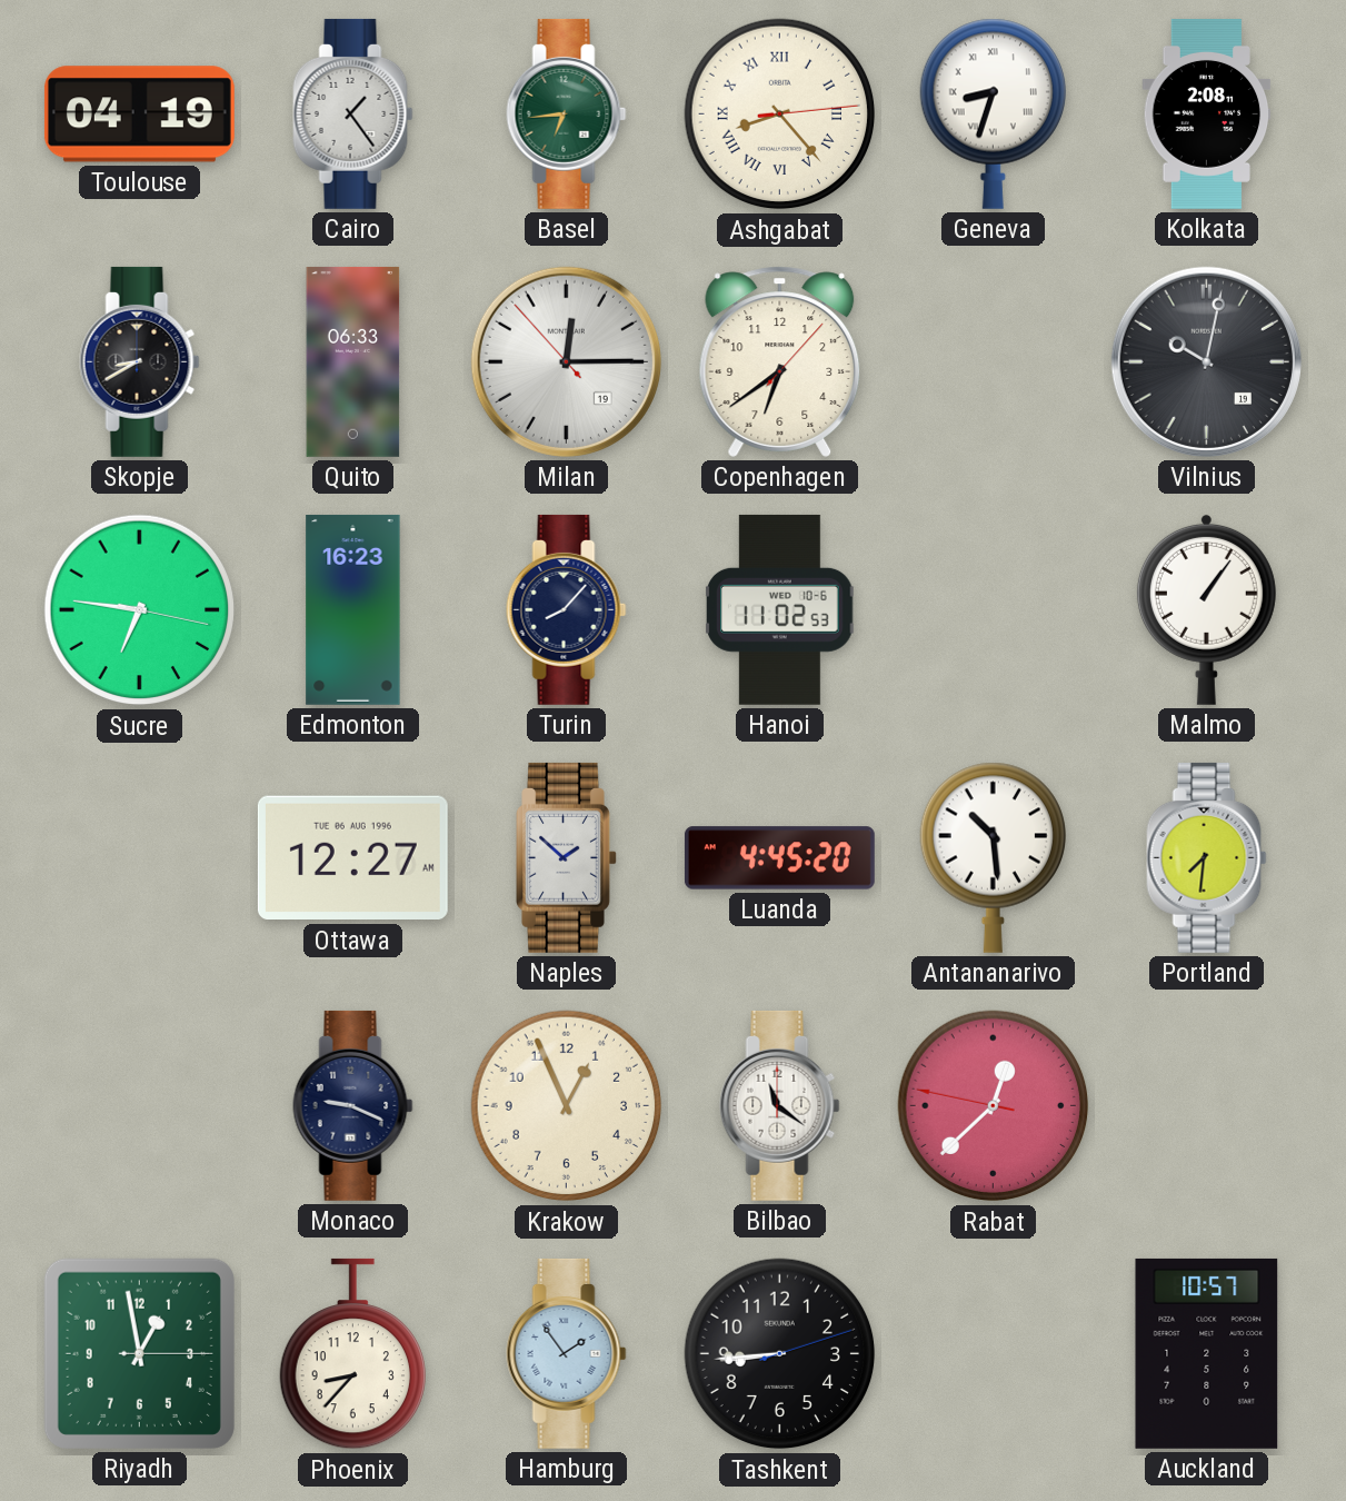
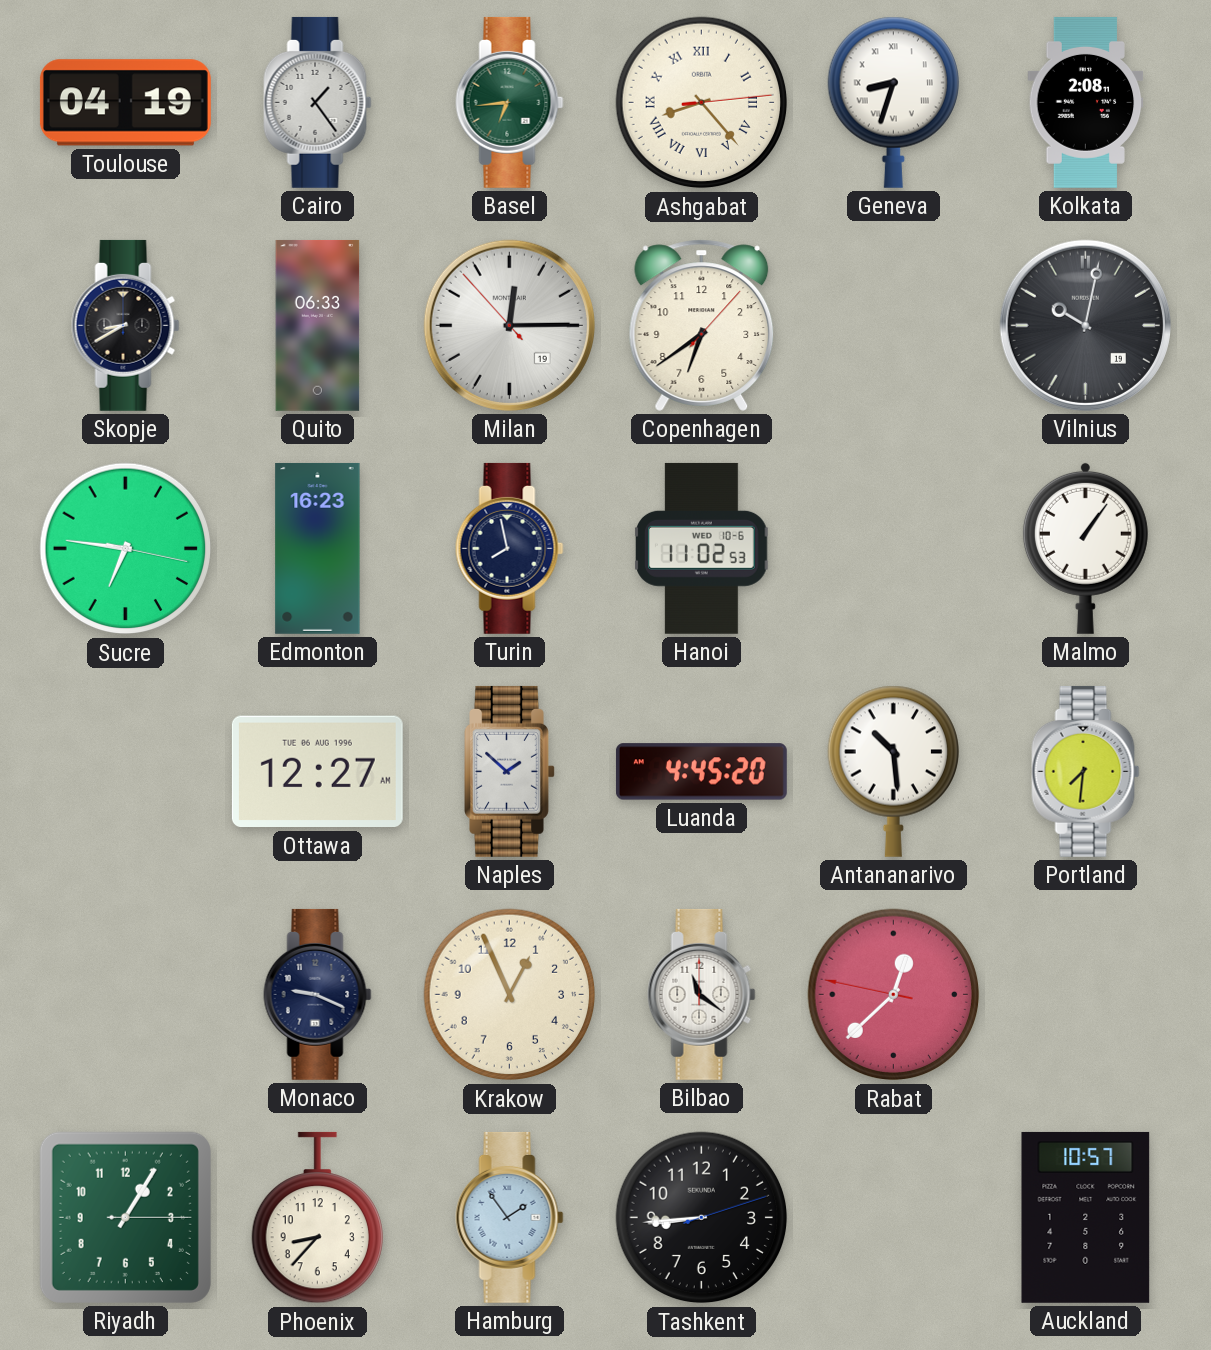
Turin: 8:07 -> 7:58
Riyadh: 12:58 -> 1:05
